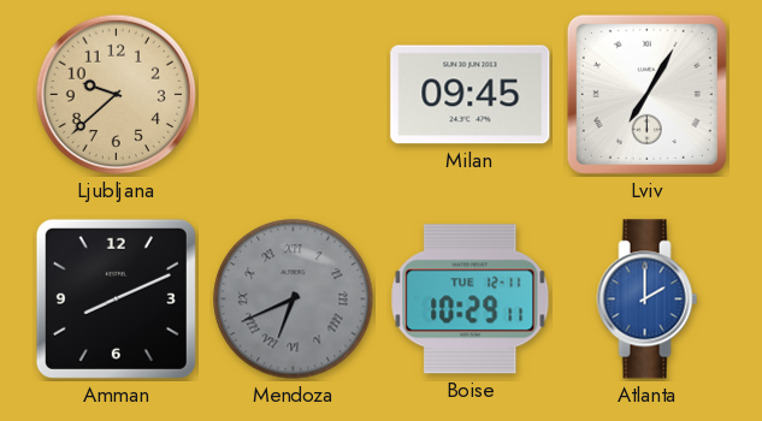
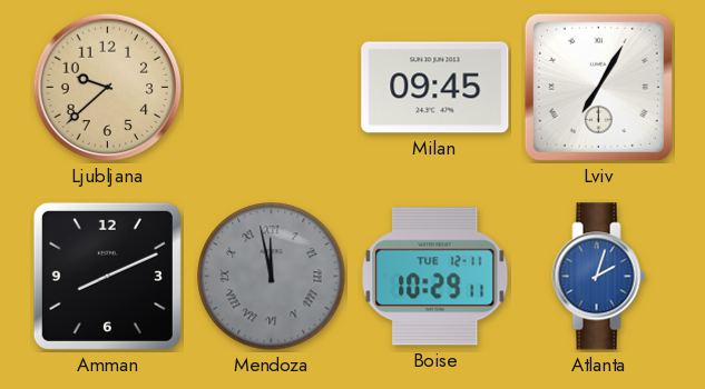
Mendoza: 6:41 -> 11:58
Atlanta: 2:00 -> 2:03
